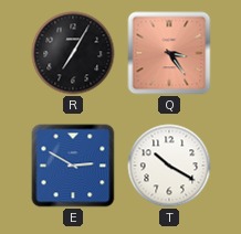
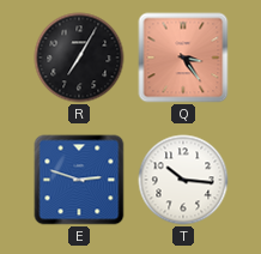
E: 2:50 -> 2:48
T: 10:20 -> 10:16
